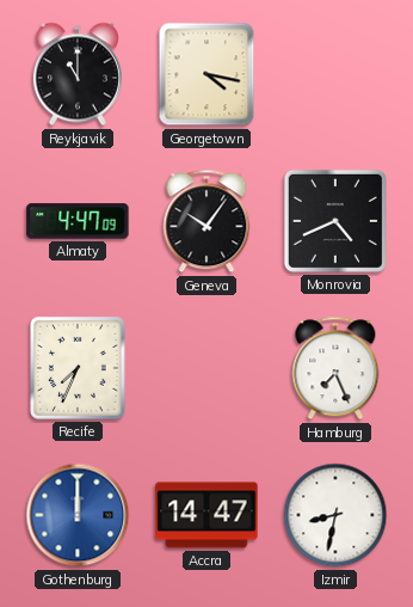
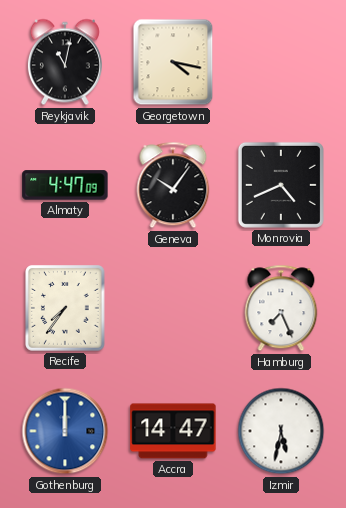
Reykjavik: 11:00 -> 11:02
Recife: 7:34 -> 7:36
Izmir: 8:32 -> 5:32
